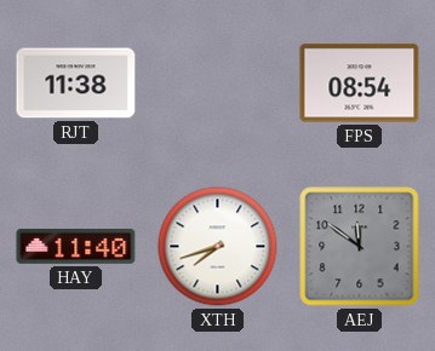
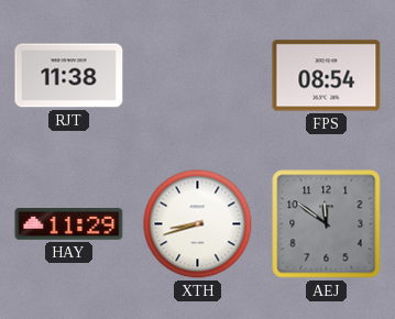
HAY: 11:40 -> 11:29
XTH: 7:42 -> 8:42
